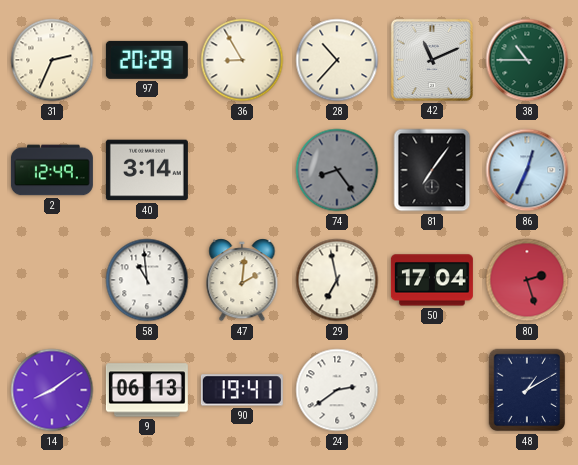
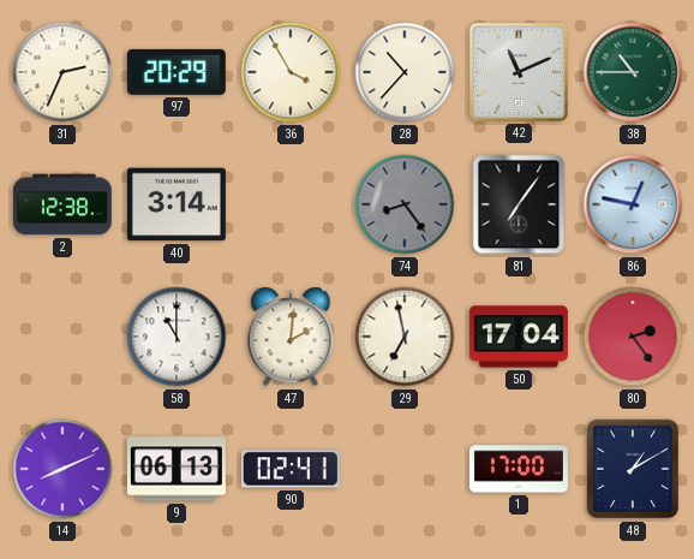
36: 8:55 -> 3:55
2: 12:49 -> 12:38
86: 12:34 -> 12:47
58: 10:59 -> 11:00
80: 2:27 -> 2:24
14: 8:09 -> 8:11
90: 19:41 -> 02:41
24: 2:39 -> none
1: none -> 17:00
